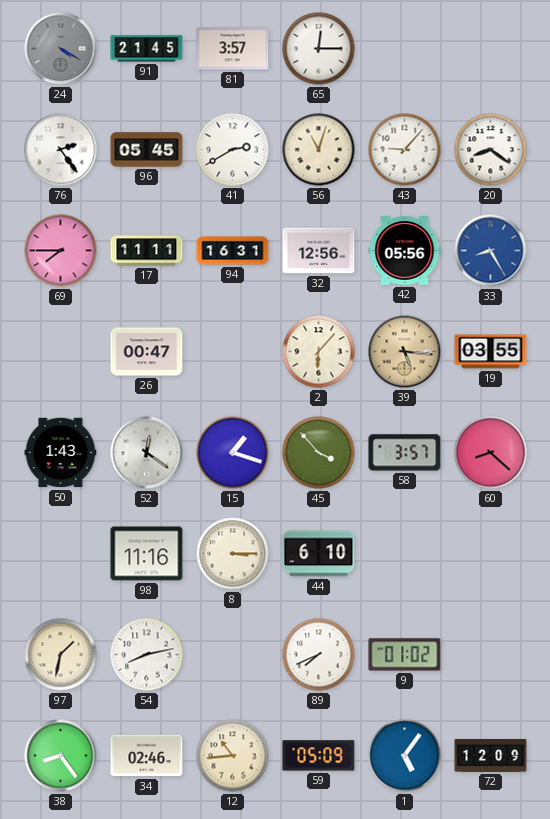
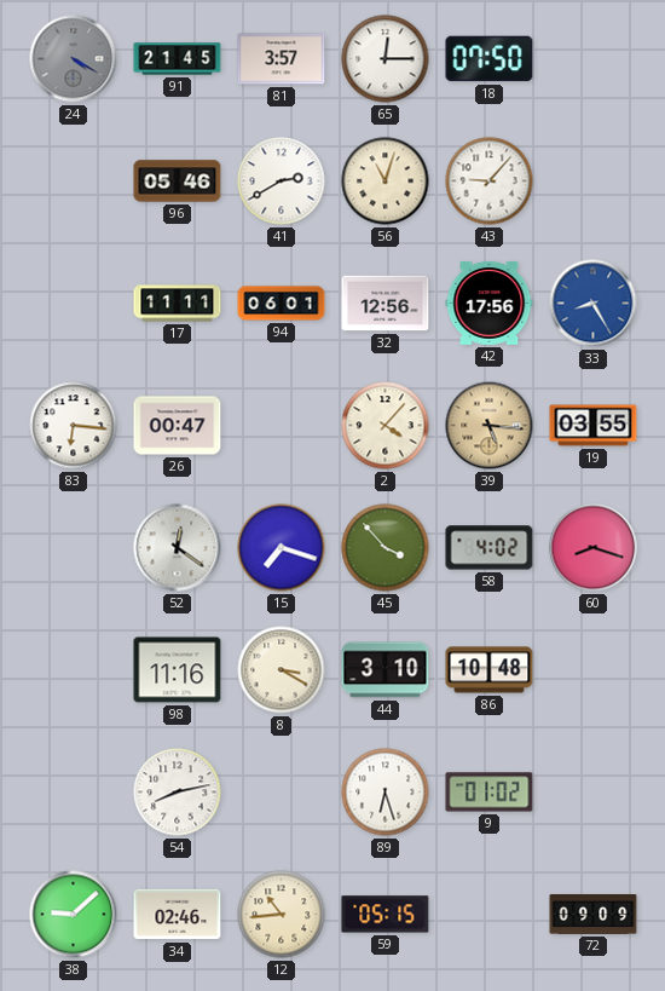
18: none -> 07:50
76: 2:24 -> none
96: 05:45 -> 05:46
20: 8:21 -> none
69: 7:45 -> none
94: 16:31 -> 06:01
42: 05:56 -> 17:56
83: none -> 6:16
2: 6:07 -> 4:07
50: 1:43 -> none
15: 1:18 -> 7:18
58: 3:57 -> 4:02
60: 8:22 -> 8:18
8: 3:15 -> 3:20
44: 6:10 -> 3:10
86: none -> 10:48
97: 1:32 -> none
89: 7:41 -> 6:27
38: 8:24 -> 9:08
59: 05:09 -> 05:15
1: 5:06 -> none
72: 12:09 -> 09:09
